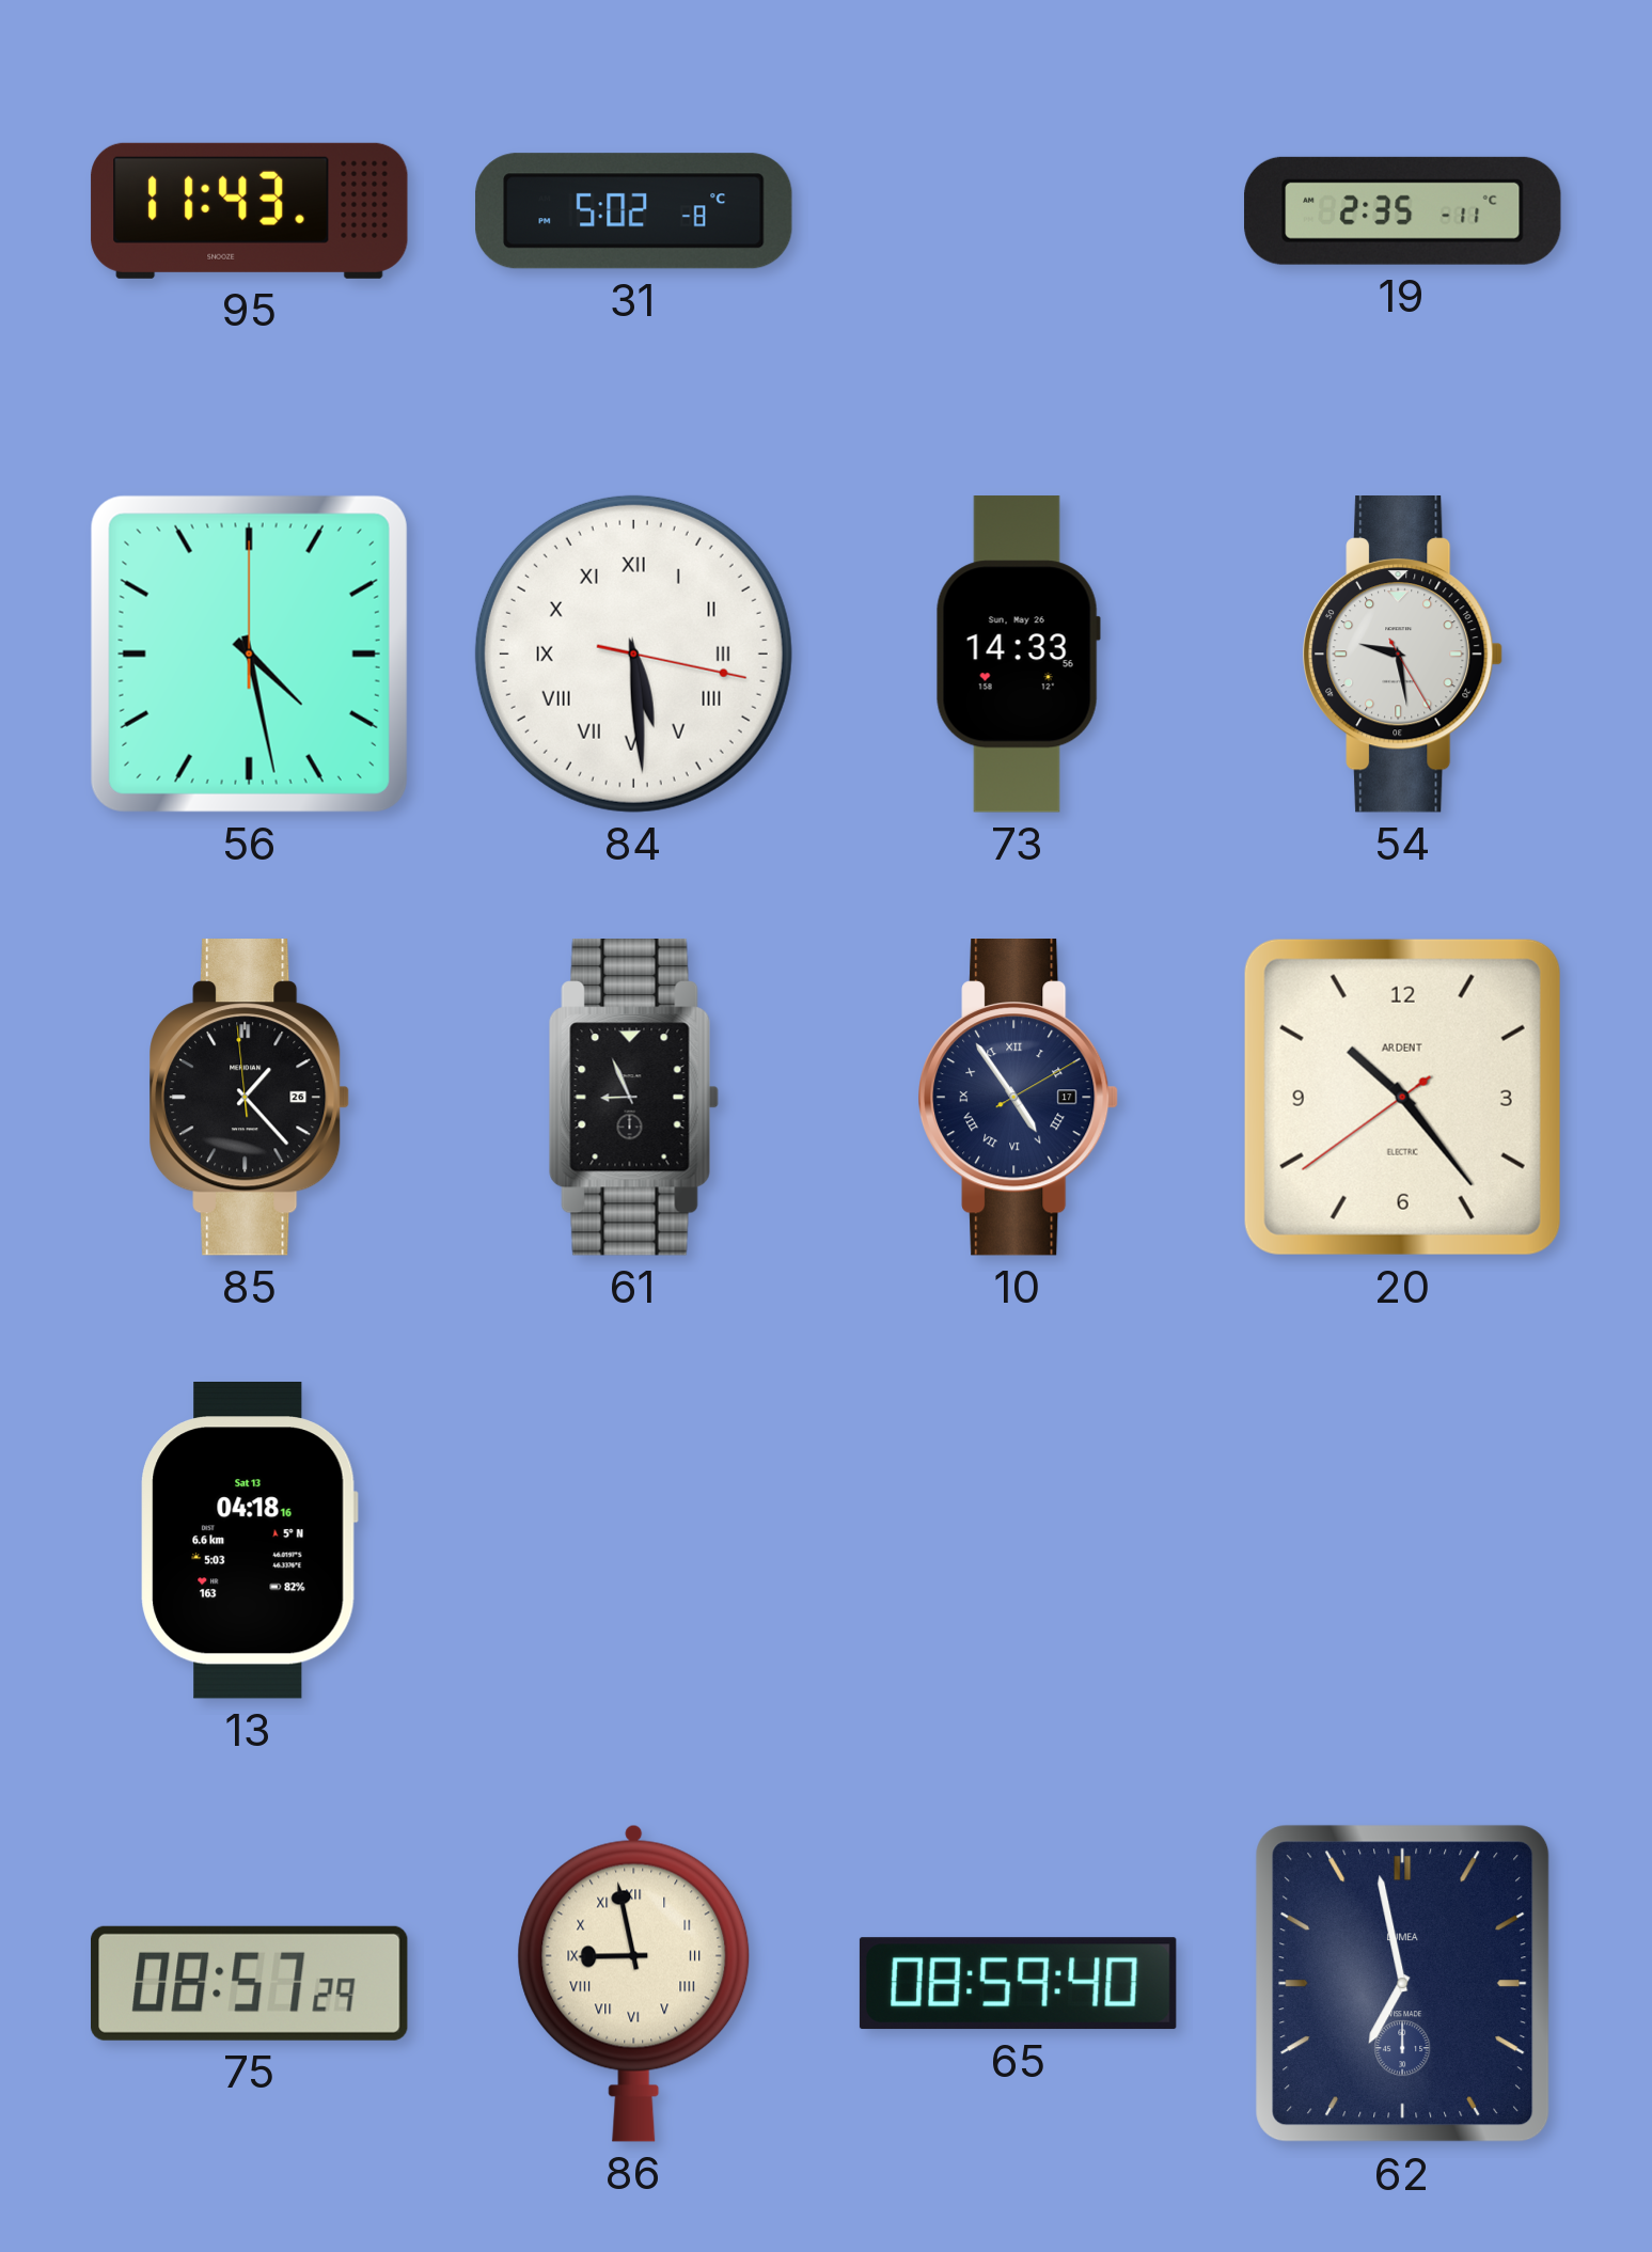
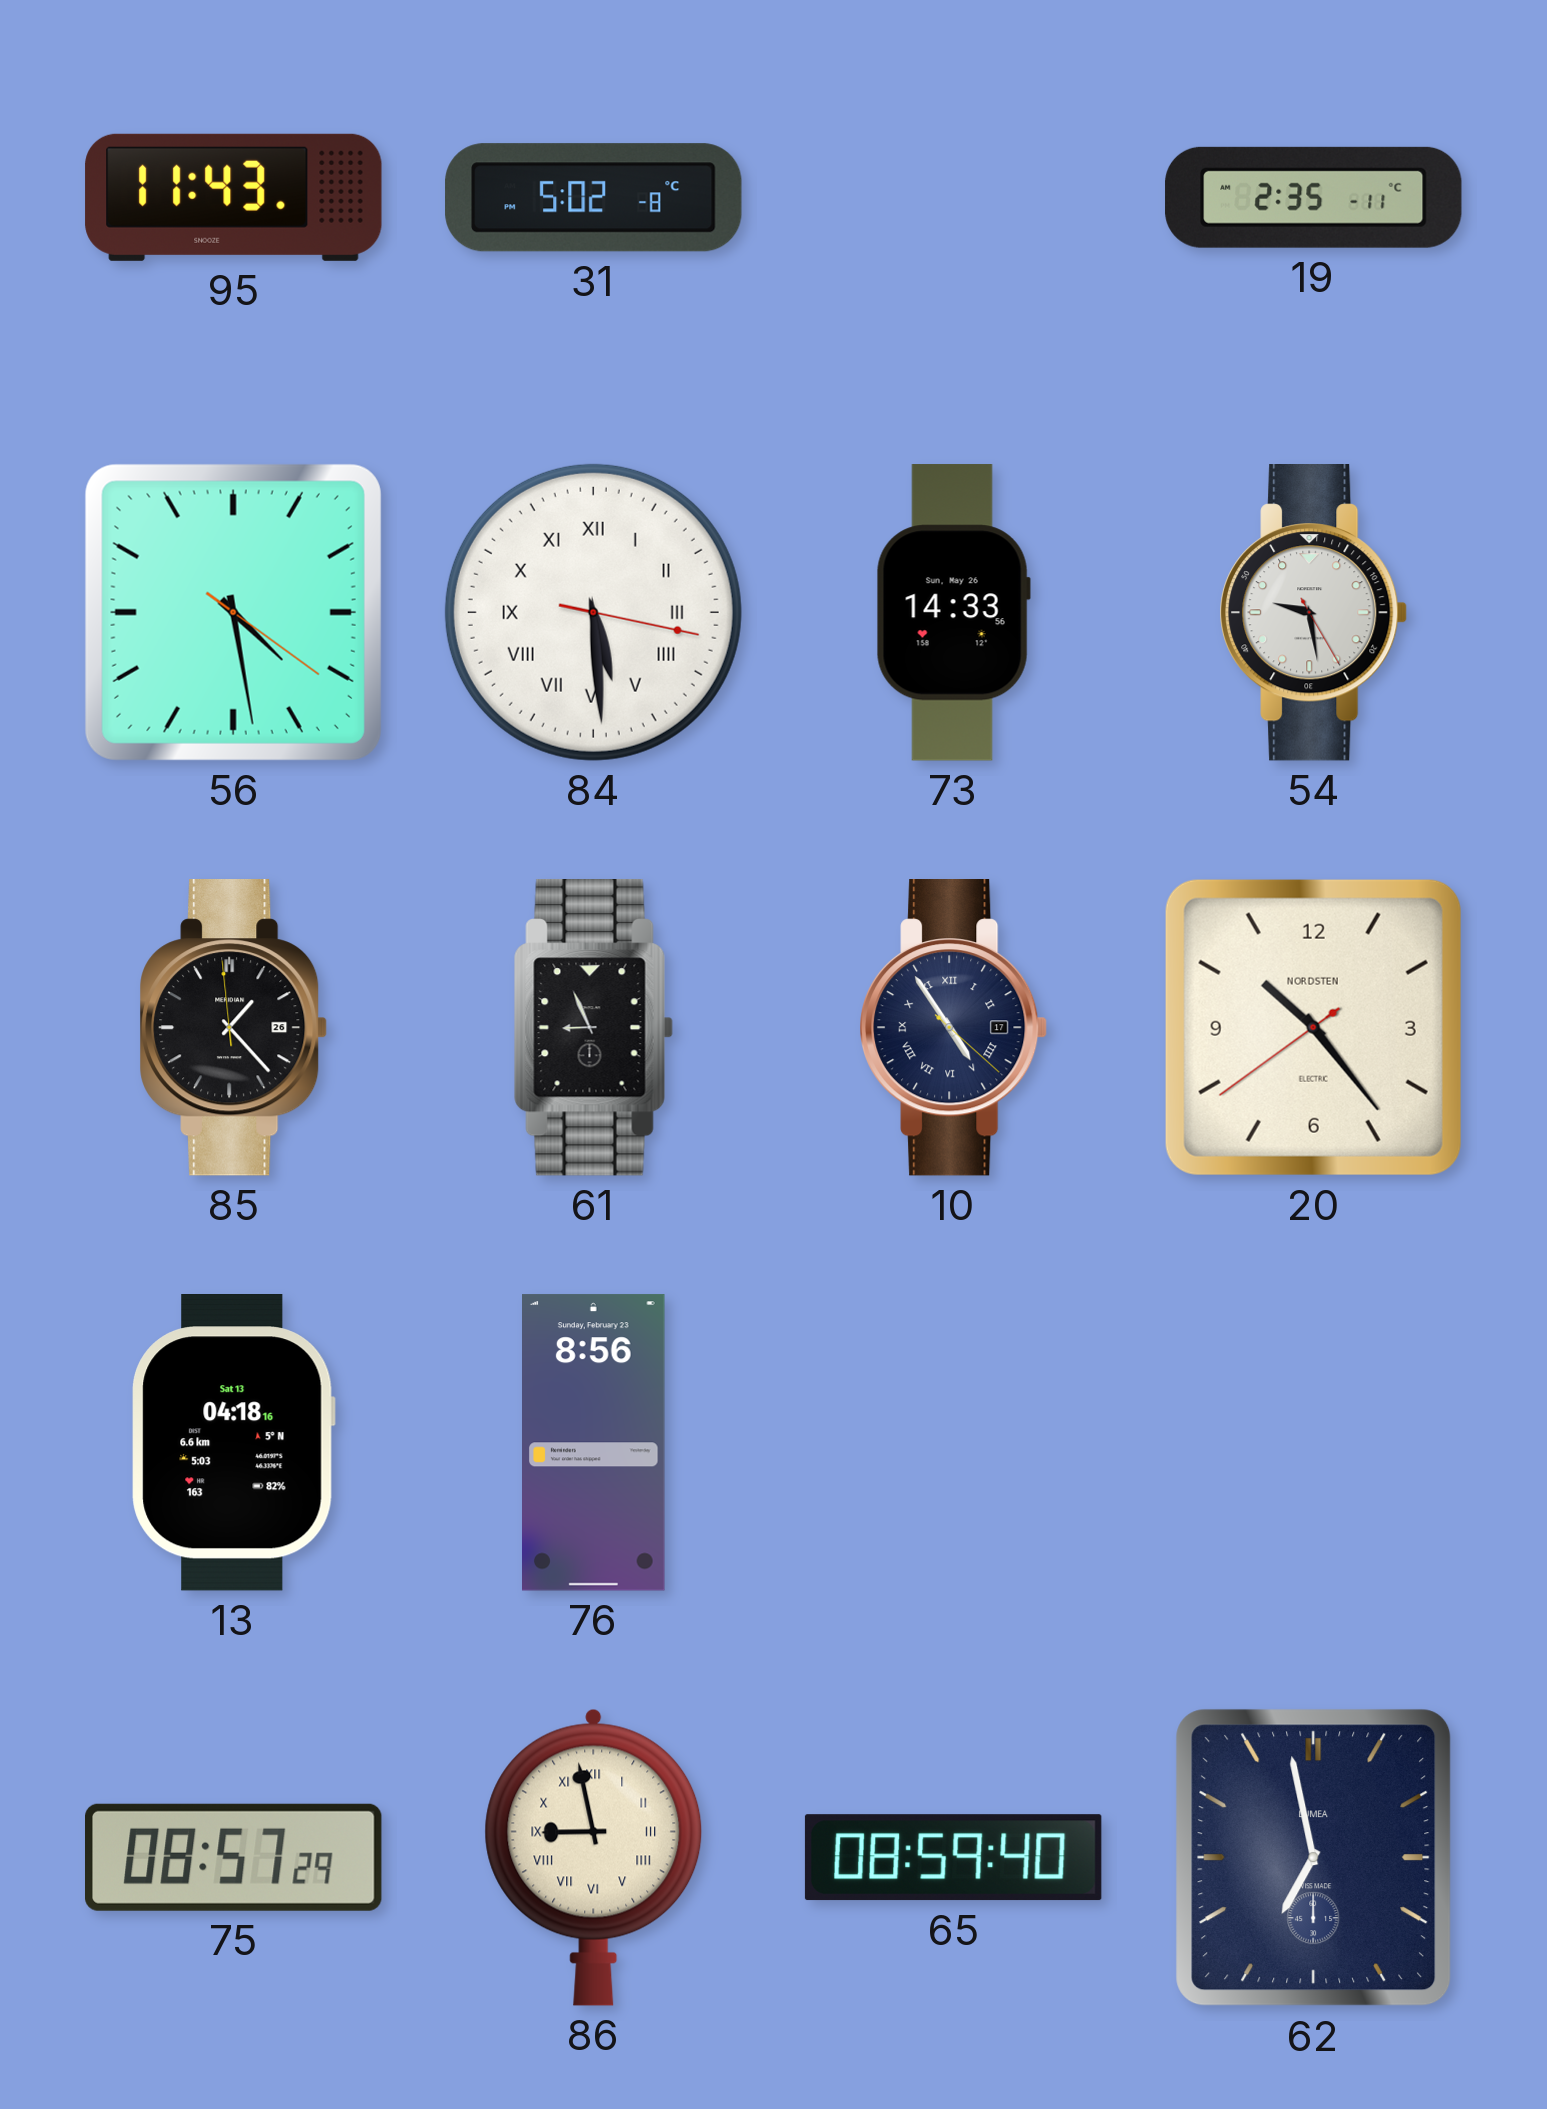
56: 4:28:00 -> 4:28:21
10: 4:54:10 -> 4:54:22
20 brand: ARDENT -> NORDSTEN
76: none -> 8:56
